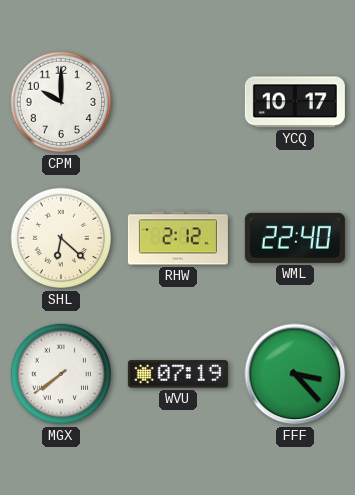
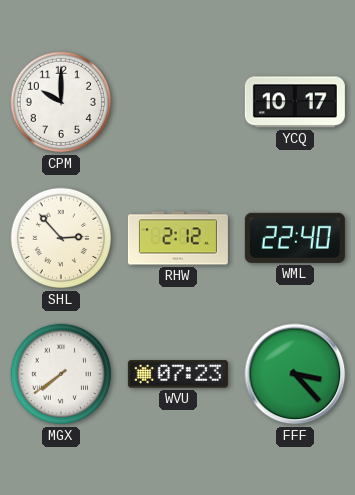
SHL: 6:22 -> 2:53
WVU: 07:19 -> 07:23
